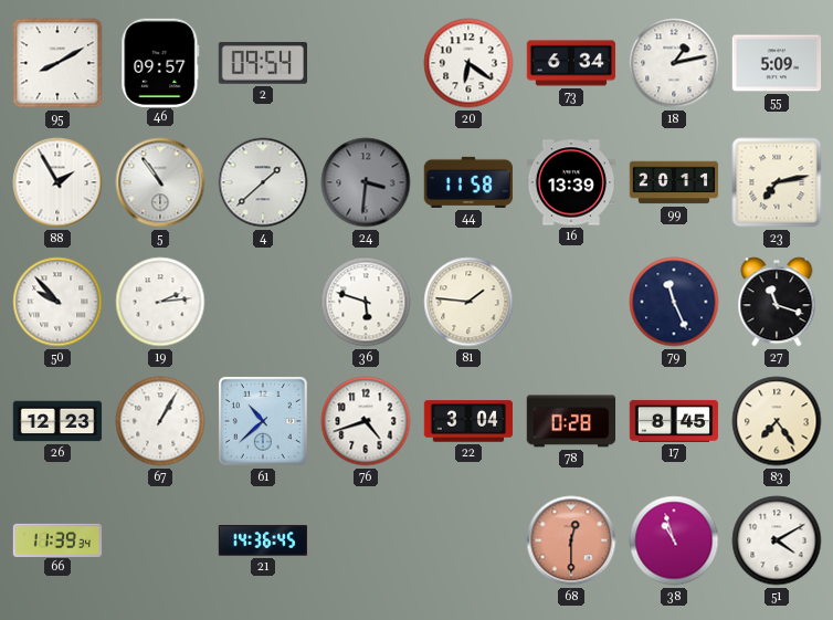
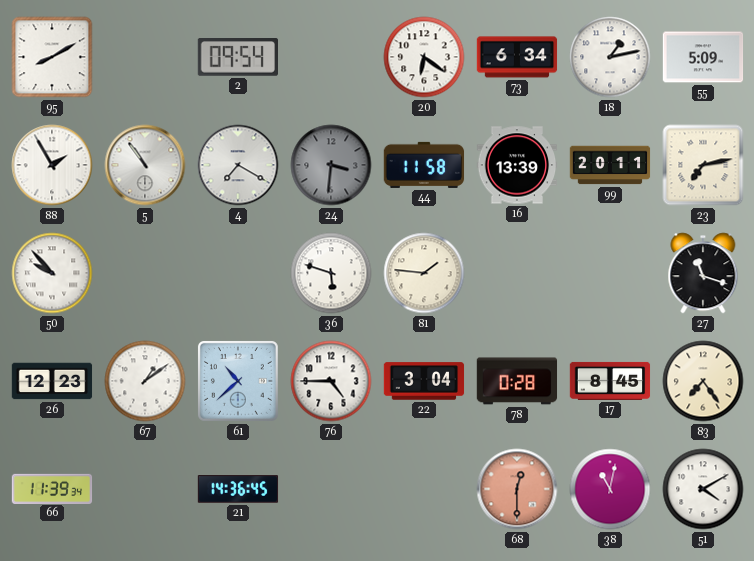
46: 09:57 -> none
4: 1:38 -> 7:20
19: 2:14 -> none
79: 11:26 -> none
67: 1:05 -> 1:09
76: 4:42 -> 4:45
38: 10:57 -> 11:02
